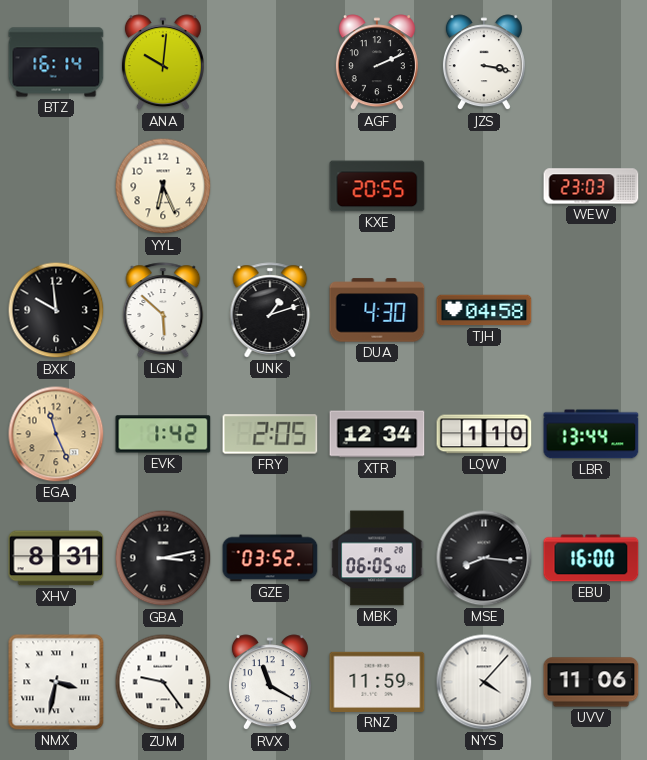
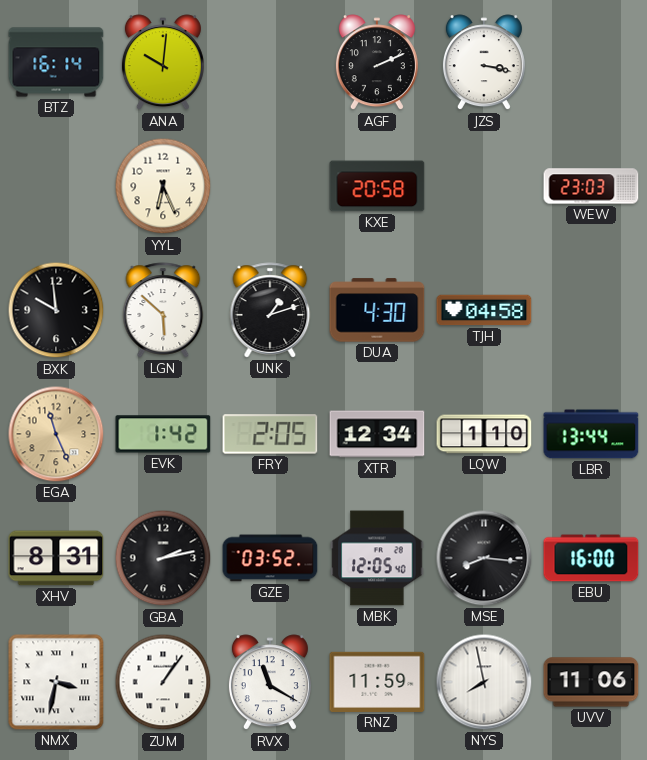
KXE: 20:55 -> 20:58
GBA: 3:13 -> 2:13
MBK: 06:05 -> 12:05
ZUM: 9:24 -> 1:06
NYS: 4:07 -> 7:58
